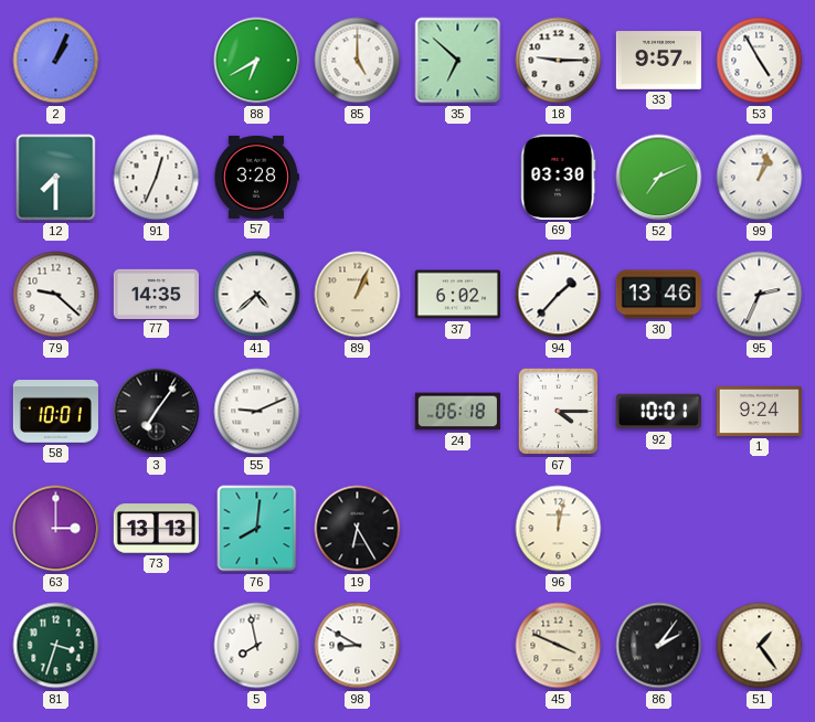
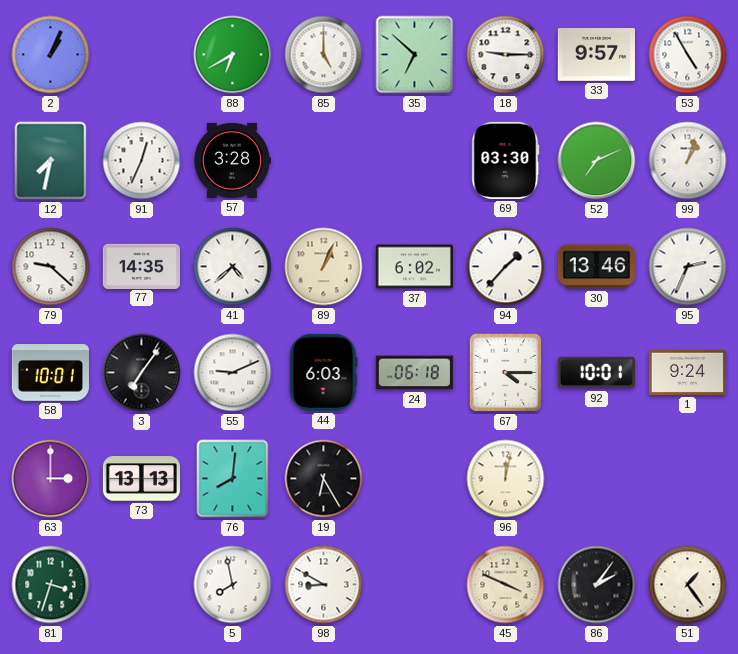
12: 7:30 -> 7:32
44: none -> 6:03
